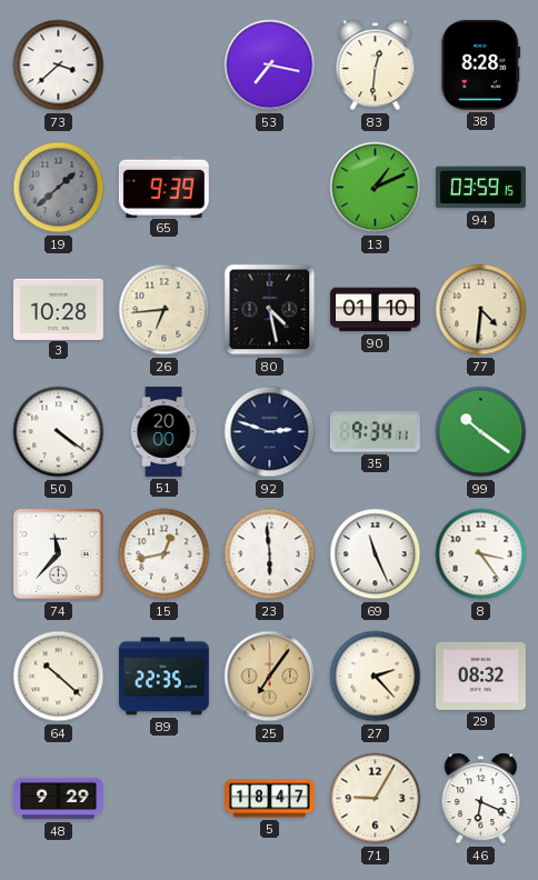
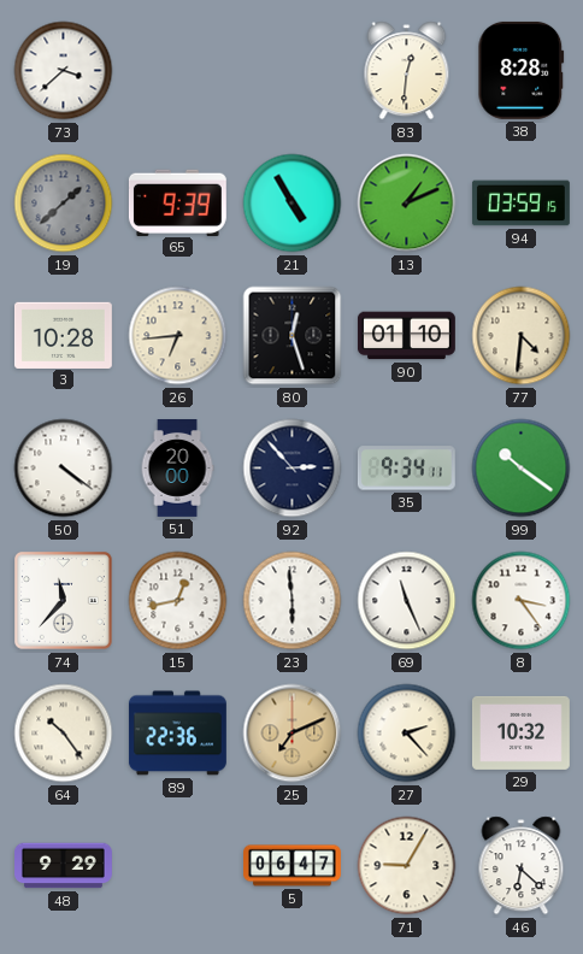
53: 7:17 -> none
21: none -> 4:55
80: 4:28 -> 12:27
92: 2:48 -> 2:53
64: 10:22 -> 10:24
89: 22:35 -> 22:36
25: 7:06 -> 7:11
29: 08:32 -> 10:32
5: 18:47 -> 06:47
46: 6:19 -> 6:22
